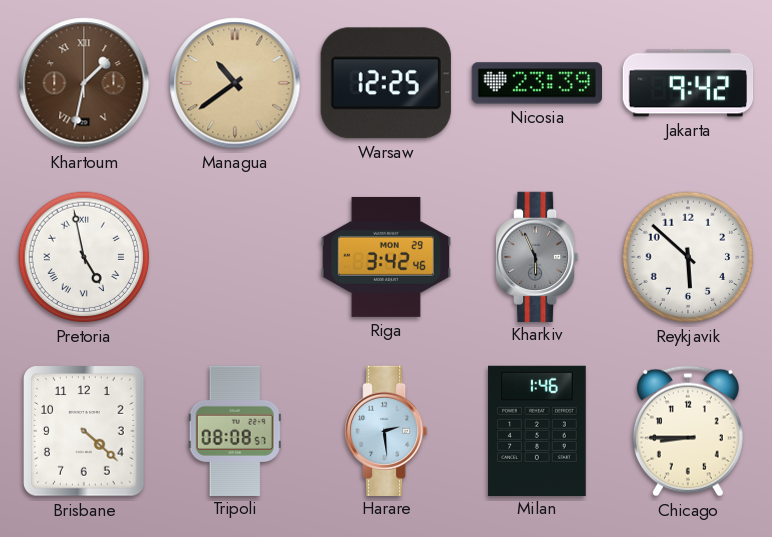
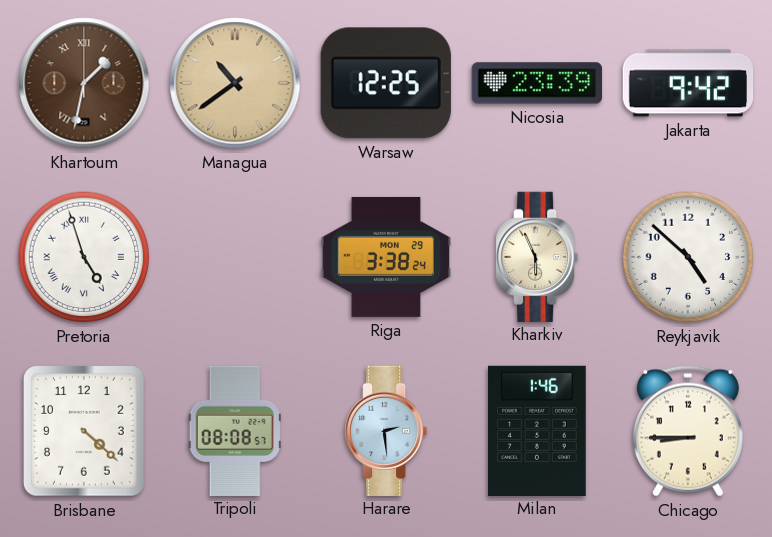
Pretoria: 4:58 -> 4:57
Riga: 3:42 -> 3:38
Kharkiv dial: grey -> cream
Reykjavik: 5:52 -> 4:52
